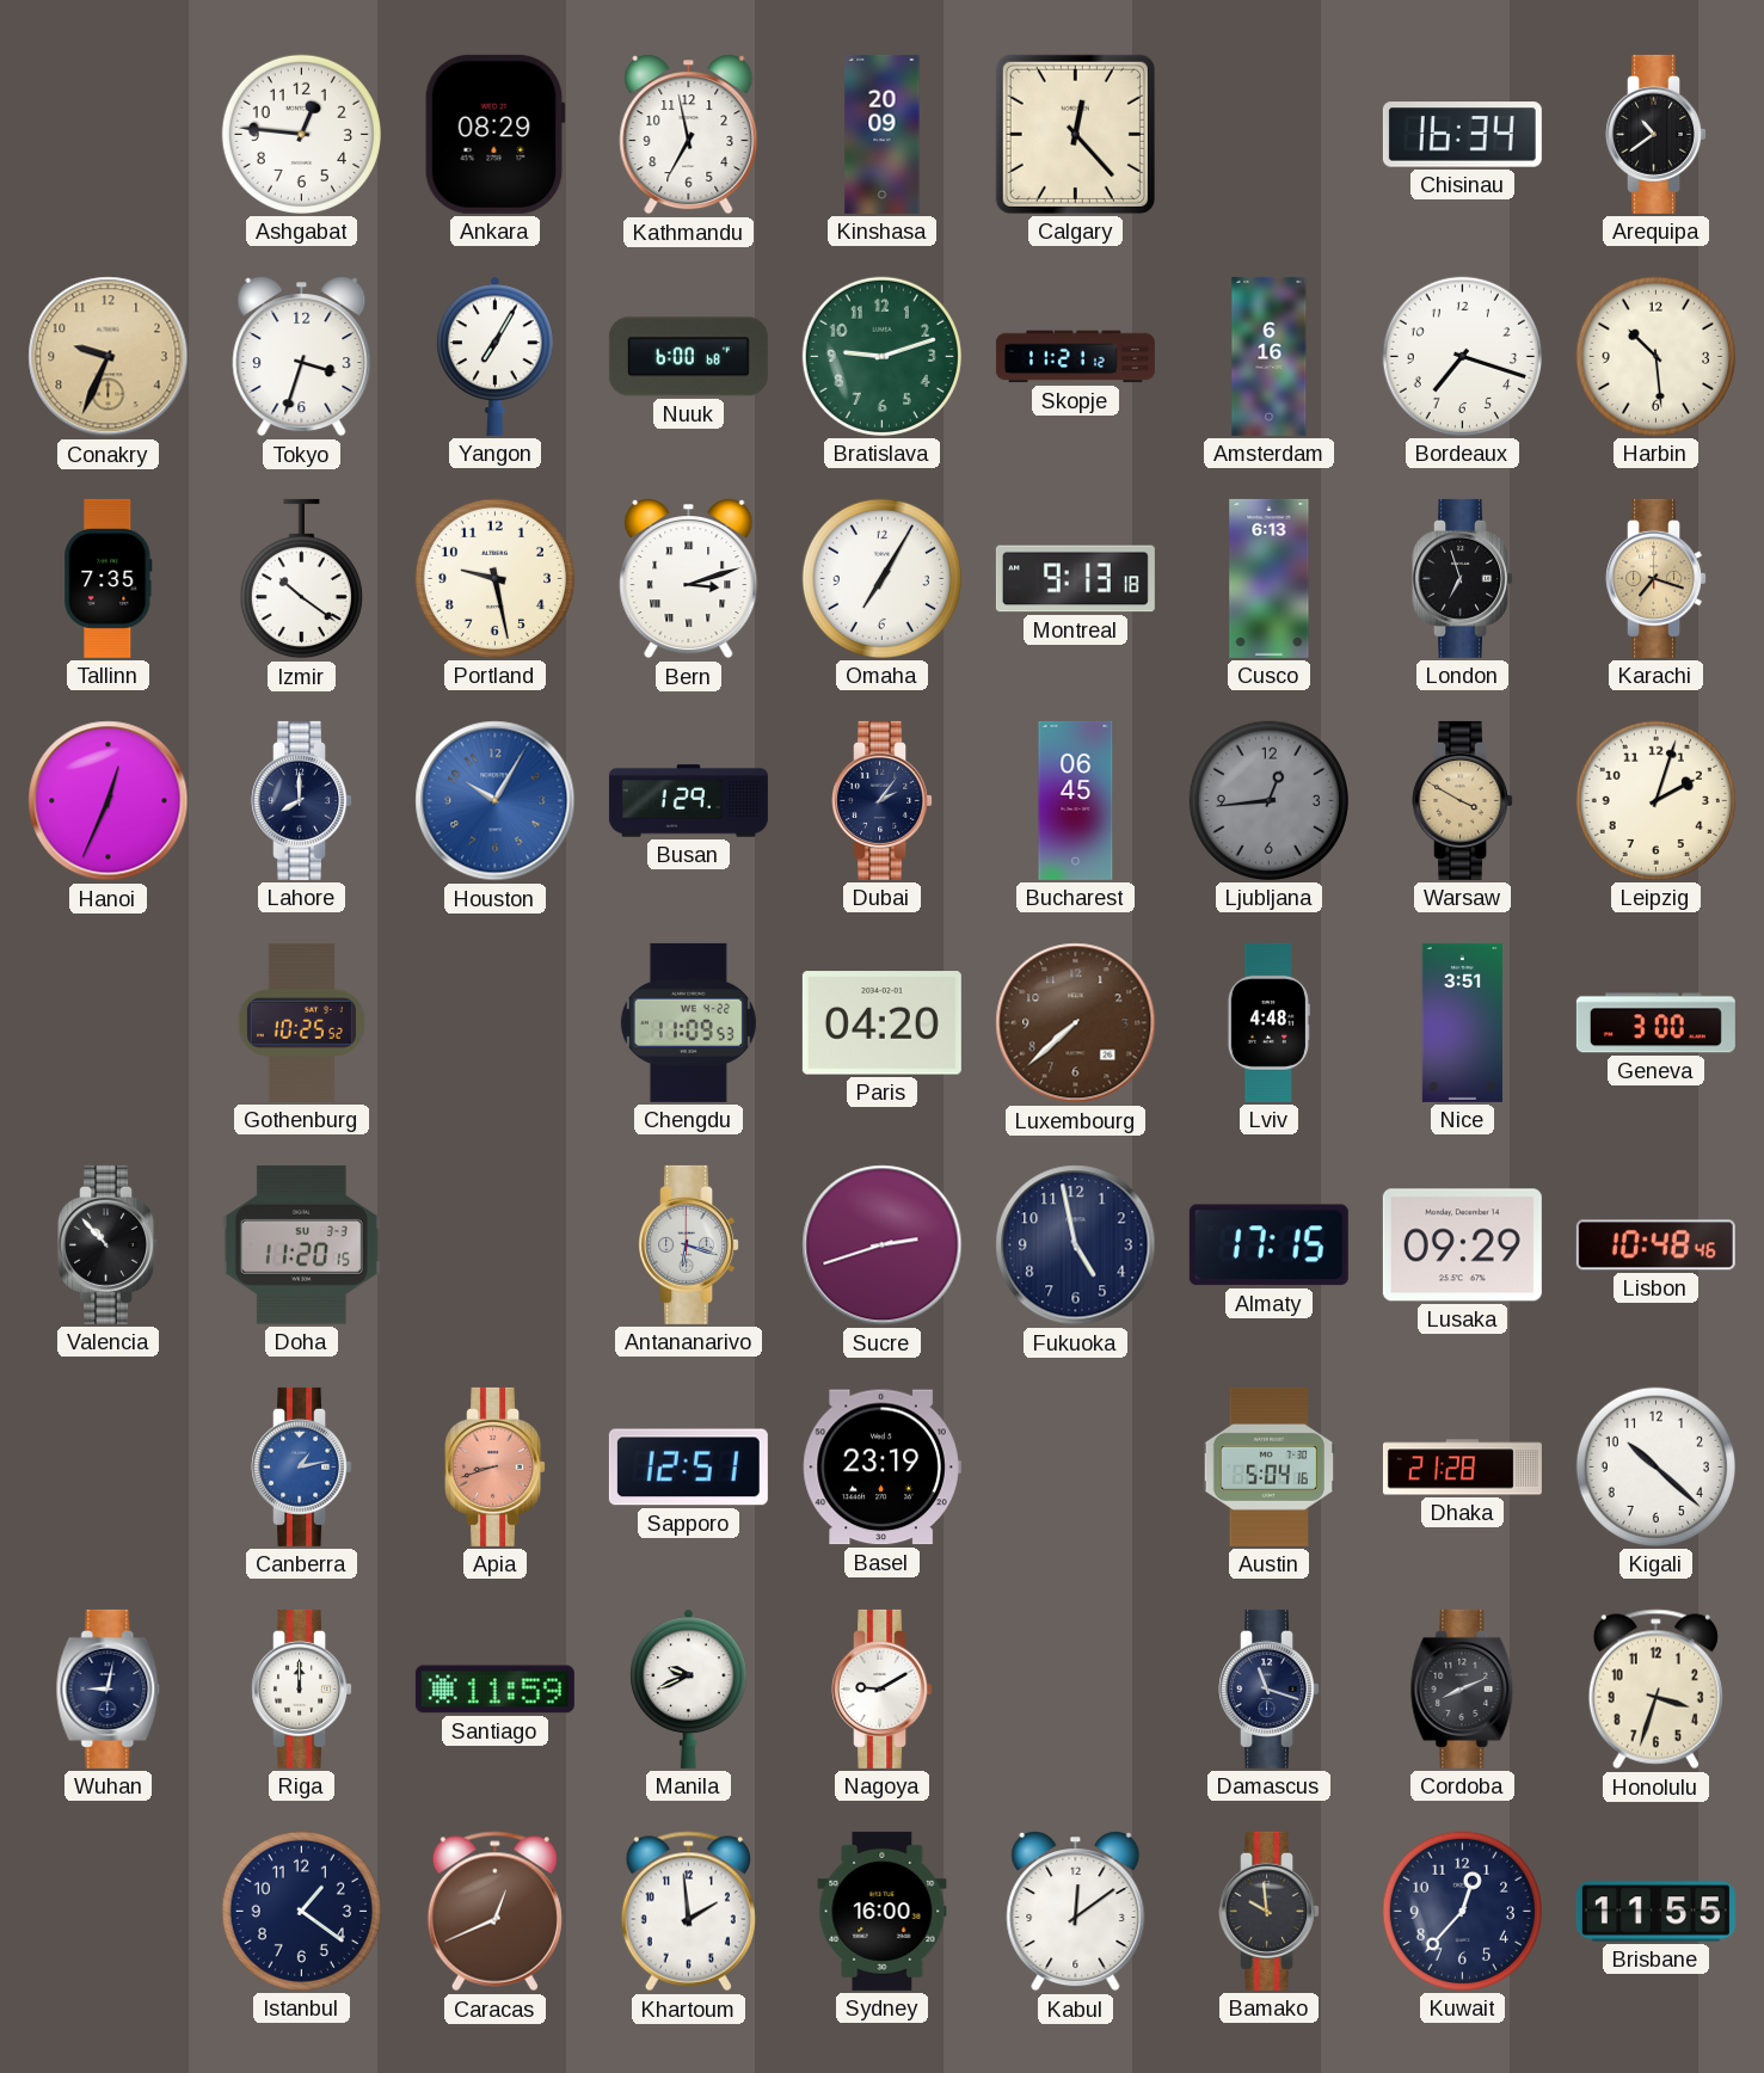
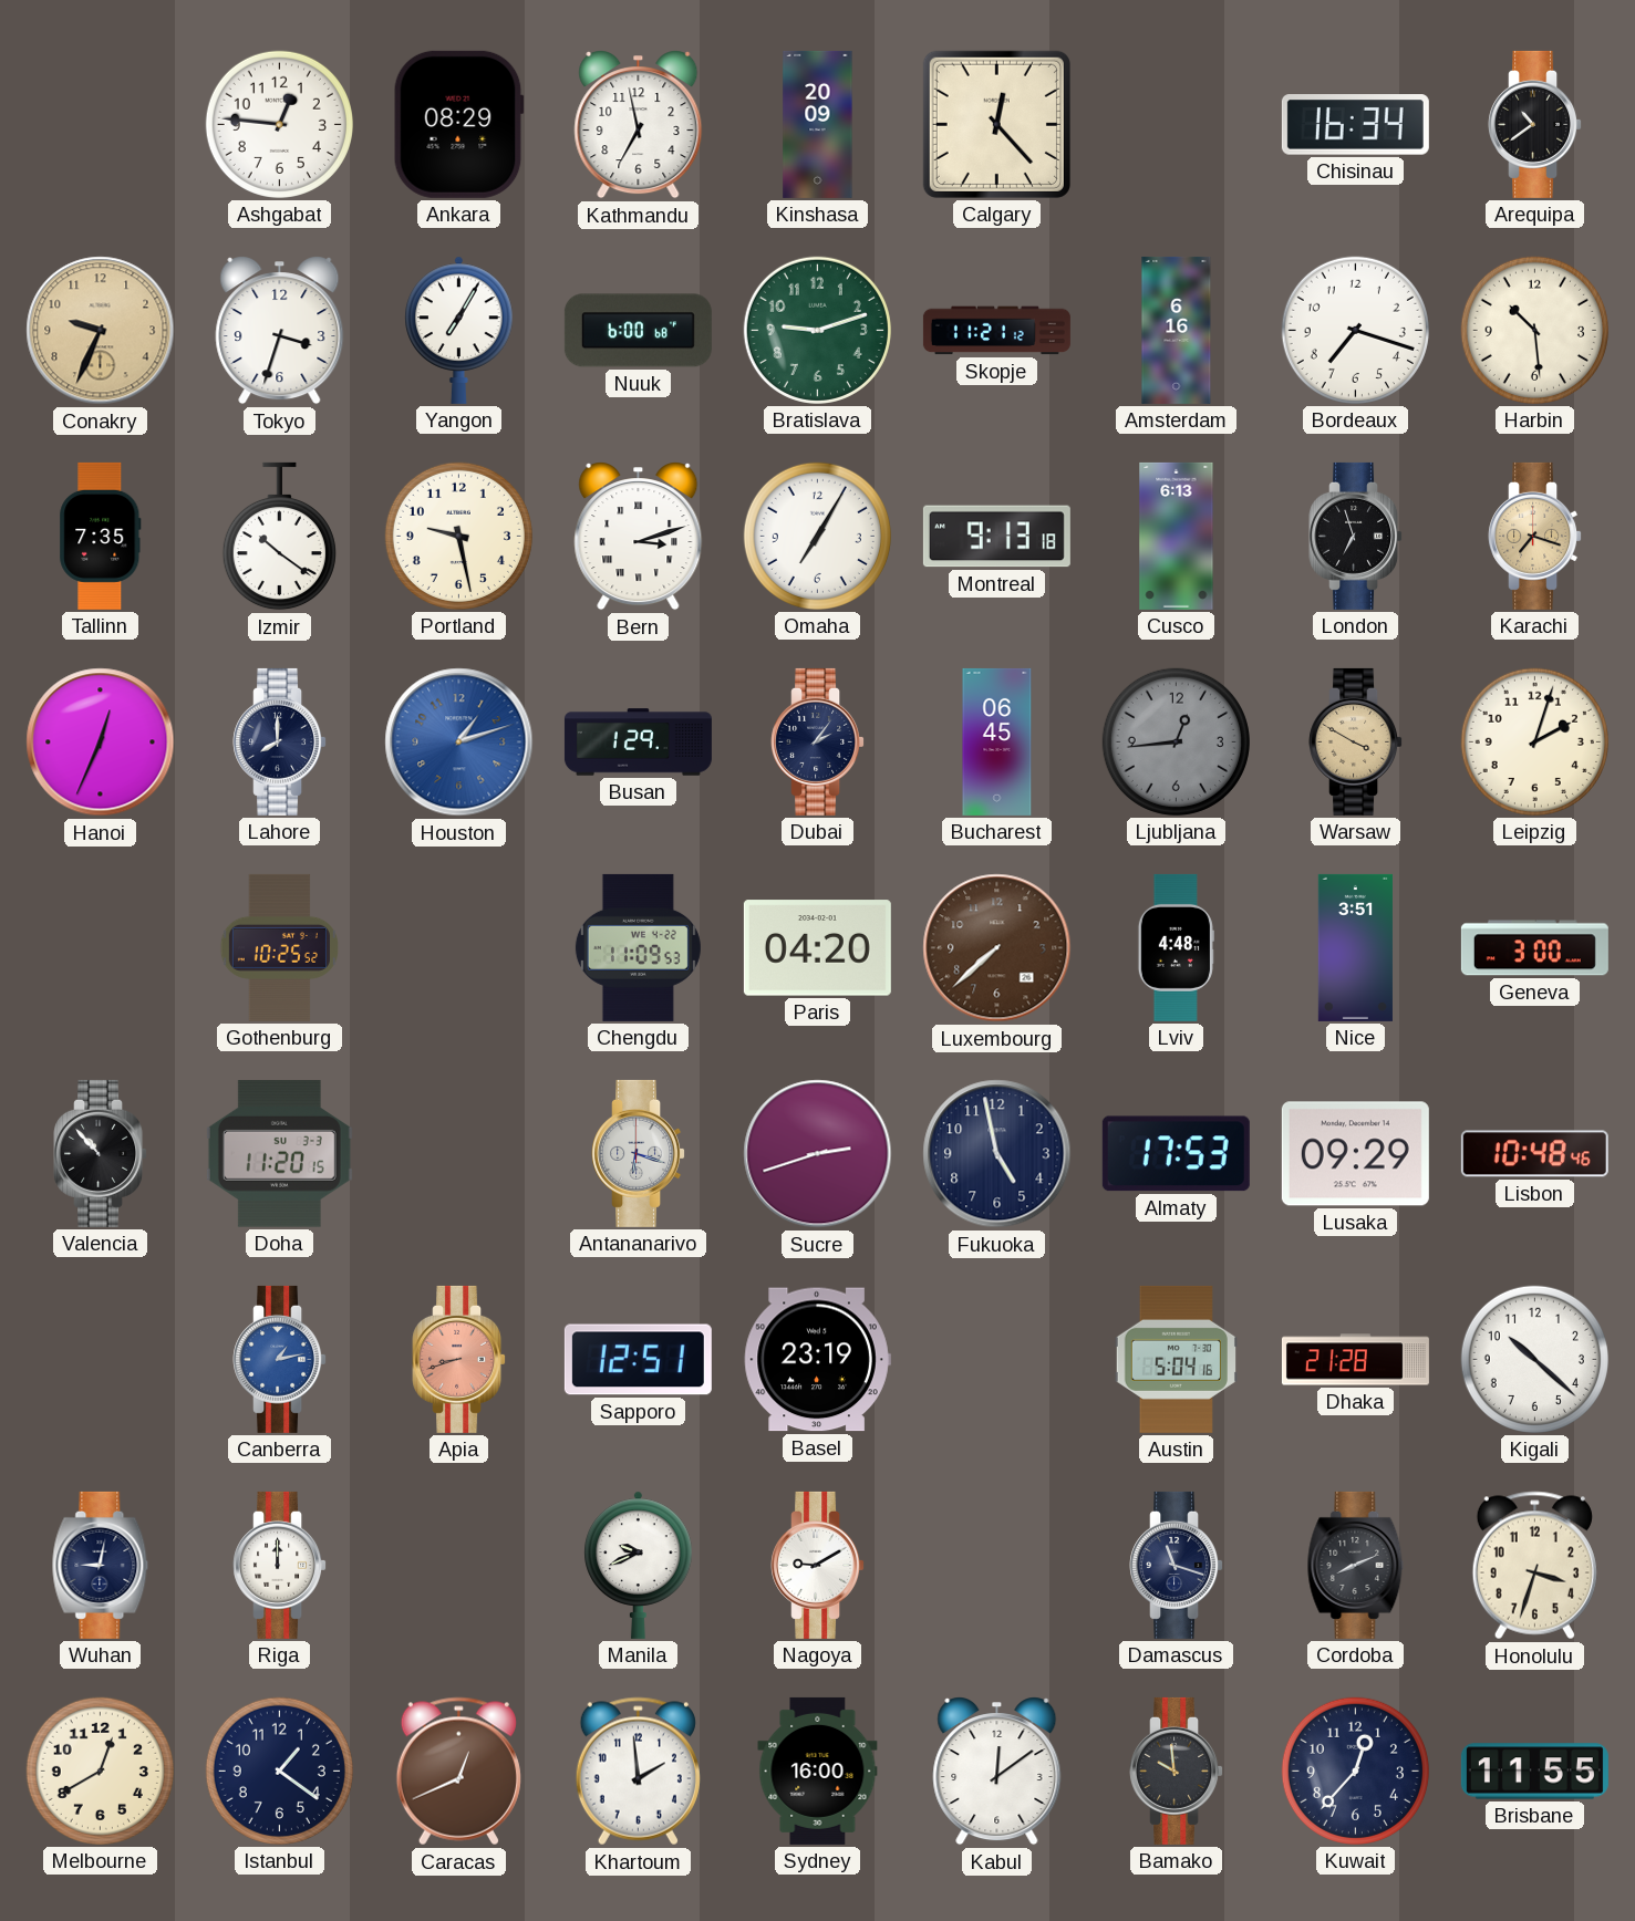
Houston: 10:05 -> 1:12
Almaty: 17:15 -> 17:53
Santiago: 11:59 -> none
Melbourne: none -> 12:40
